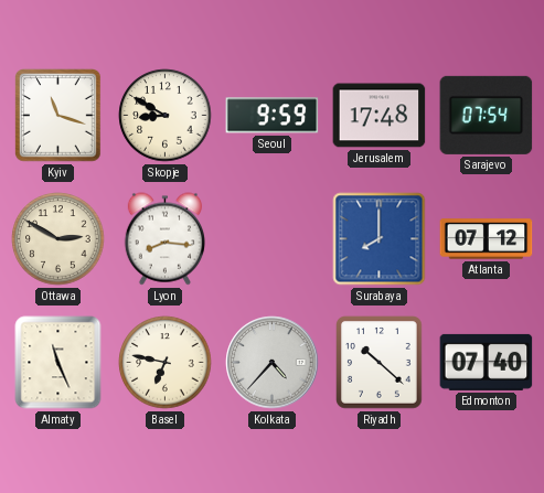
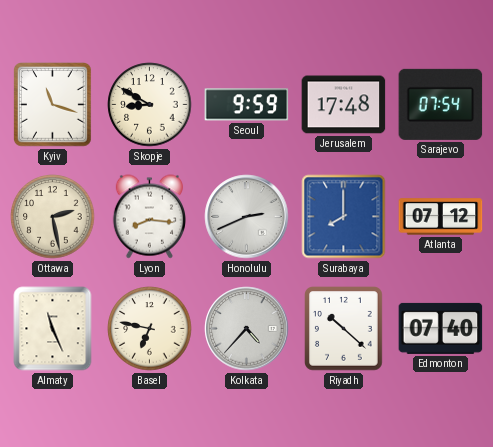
Ottawa: 2:50 -> 2:28
Honolulu: none -> 2:41
